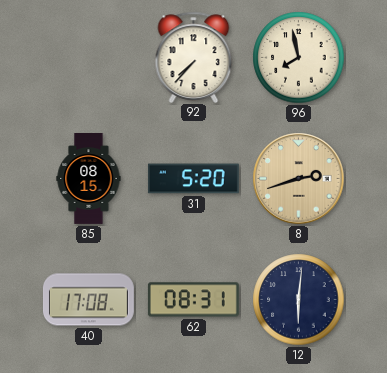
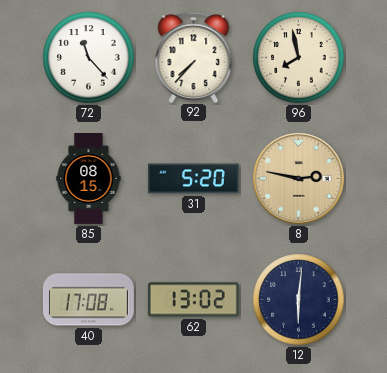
72: none -> 11:23
8: 2:42 -> 2:47
62: 08:31 -> 13:02
